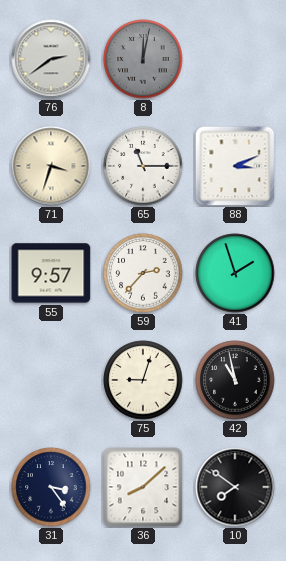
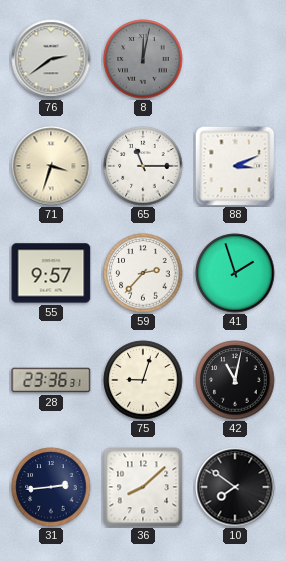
28: none -> 23:36
42: 10:58 -> 11:02
31: 3:24 -> 2:44
